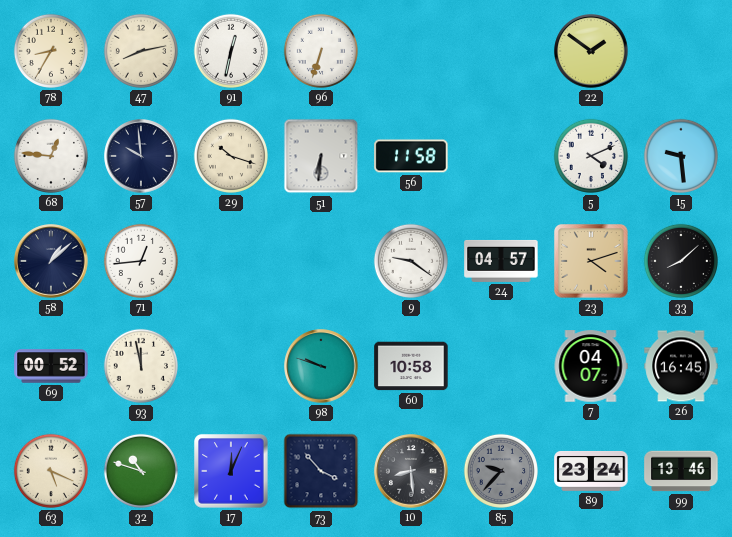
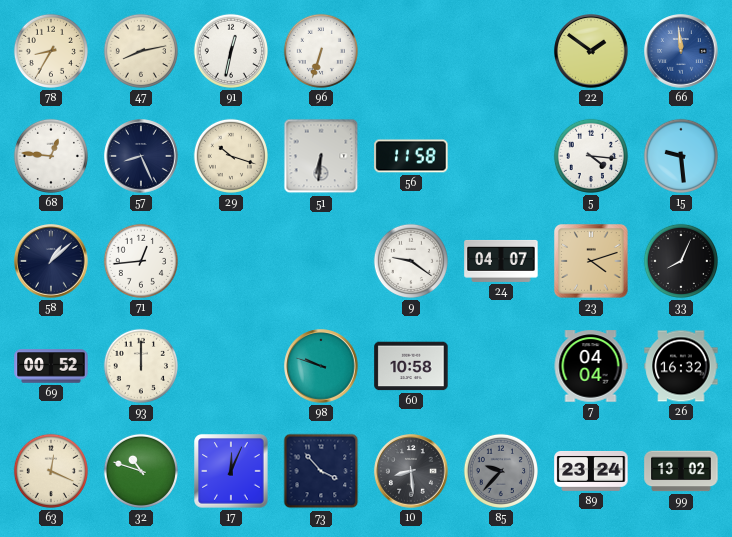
66: none -> 11:59
57: 9:59 -> 8:26
5: 4:11 -> 4:16
24: 04:57 -> 04:07
33: 8:08 -> 8:04
93: 11:58 -> 12:00
7: 04:07 -> 04:04
26: 16:45 -> 16:32
63: 5:19 -> 12:19
99: 13:46 -> 13:02
